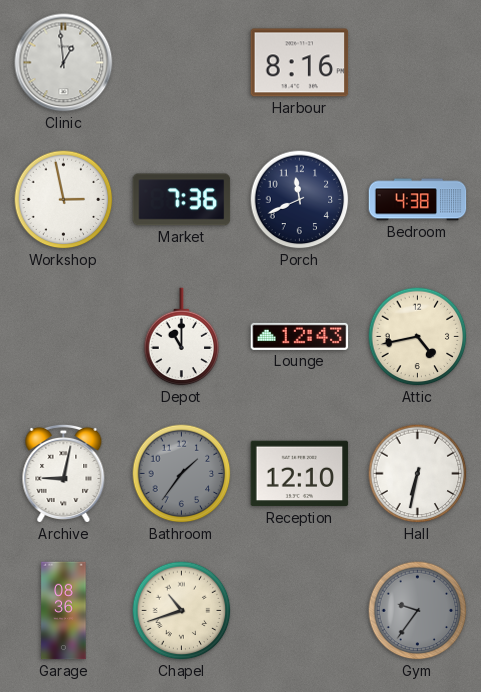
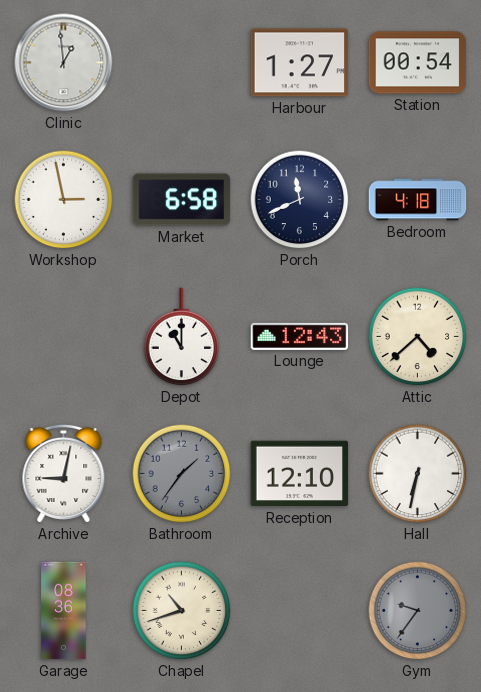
Harbour: 8:16 -> 1:27
Station: none -> 00:54
Market: 7:36 -> 6:58
Bedroom: 4:38 -> 4:18
Attic: 4:43 -> 4:38
